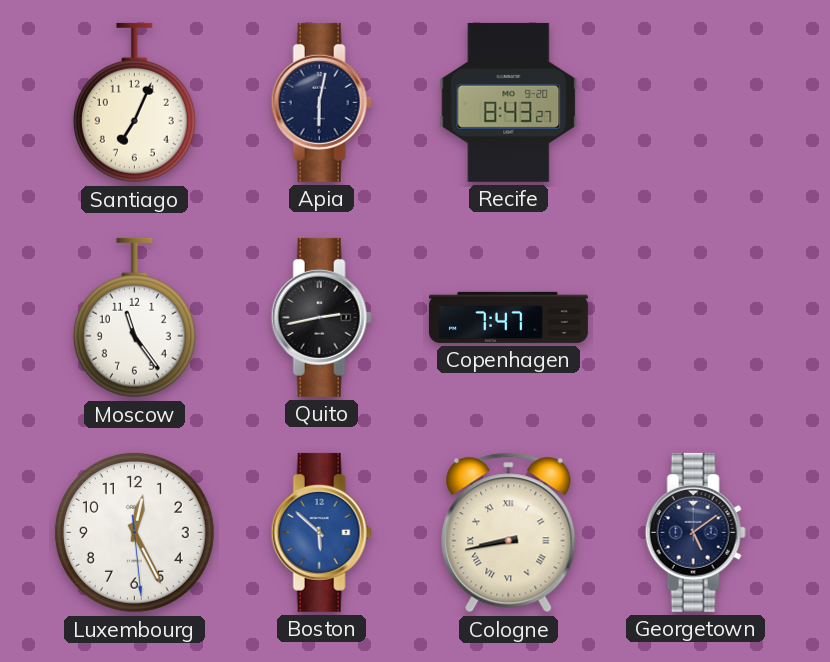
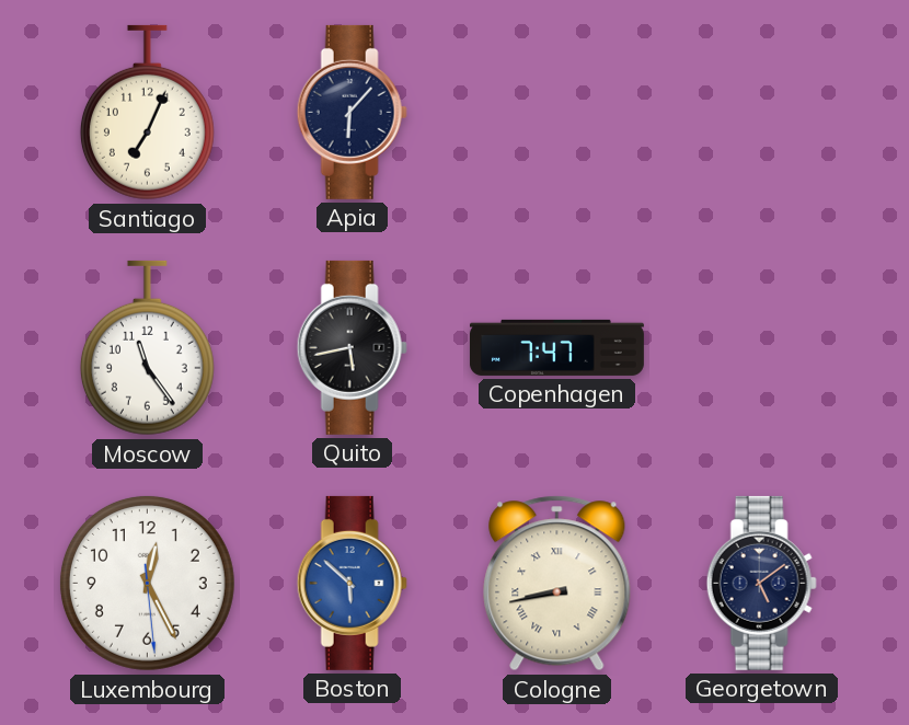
Apia: 6:02 -> 6:07
Recife: 8:43 -> none
Quito: 2:43 -> 5:43
